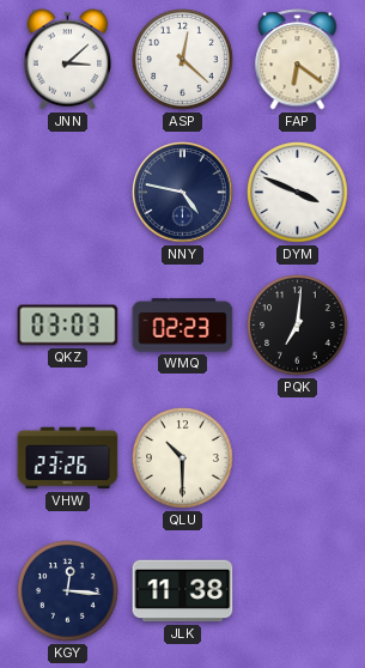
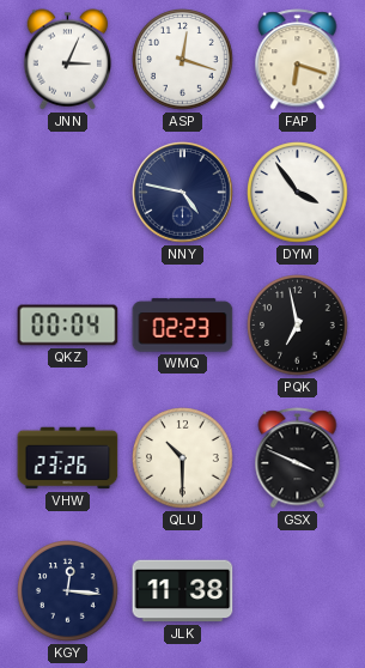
JNN: 3:08 -> 3:04
ASP: 12:22 -> 12:18
FAP: 6:21 -> 6:18
DYM: 3:49 -> 3:54
QKZ: 03:03 -> 00:04
PQK: 7:01 -> 6:58
GSX: none -> 3:49
